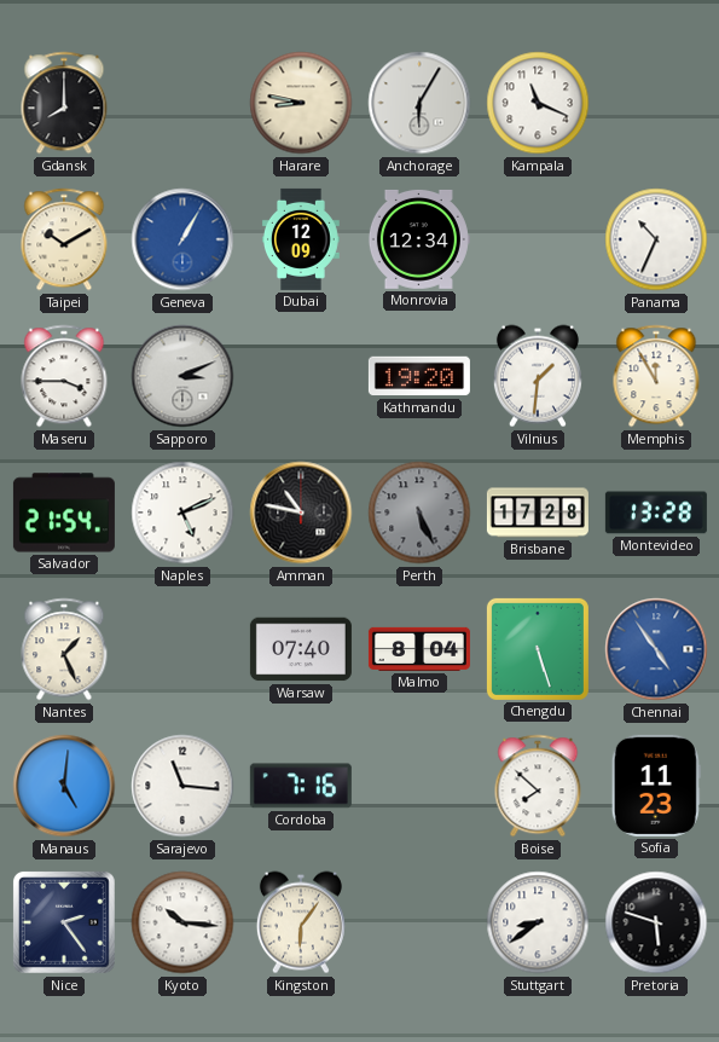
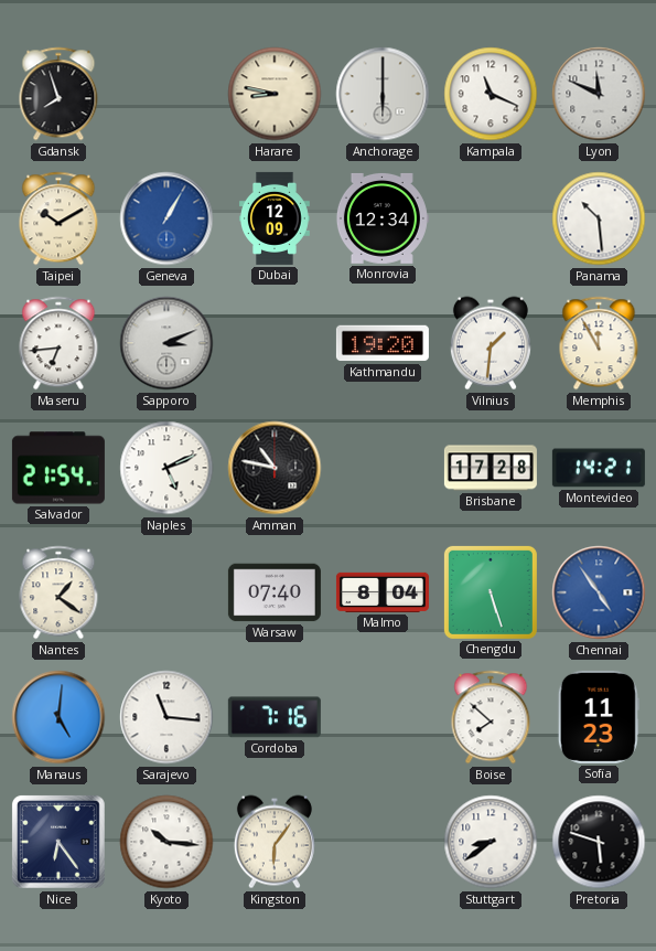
Gdansk: 8:00 -> 7:57
Anchorage: 6:05 -> 6:00
Lyon: none -> 11:49
Panama: 10:34 -> 10:29
Maseru: 3:45 -> 6:44
Perth: 5:26 -> none
Montevideo: 13:28 -> 14:21
Nantes: 1:26 -> 1:21
Nice: 2:24 -> 6:24
